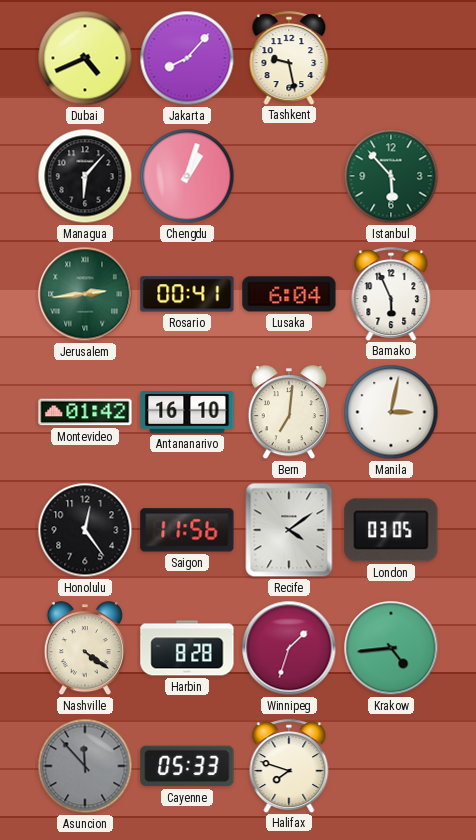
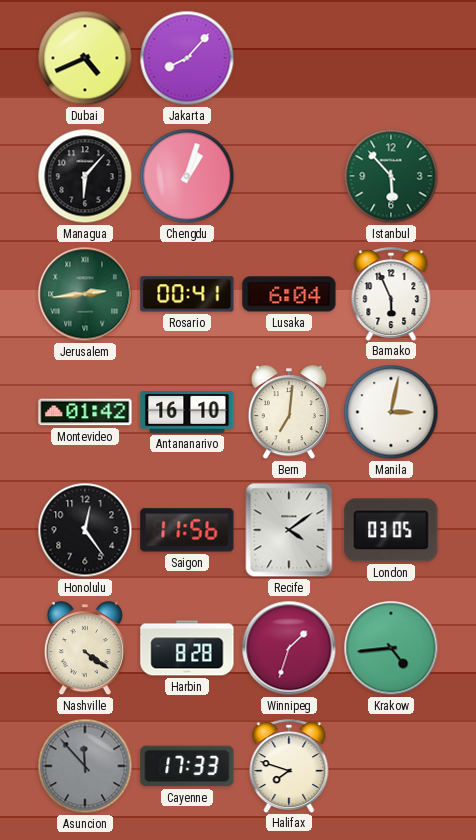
Tashkent: 9:28 -> none
Cayenne: 05:33 -> 17:33
